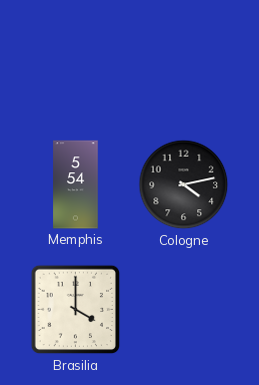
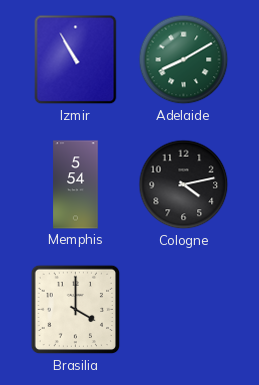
Izmir: none -> 10:55
Adelaide: none -> 8:10
